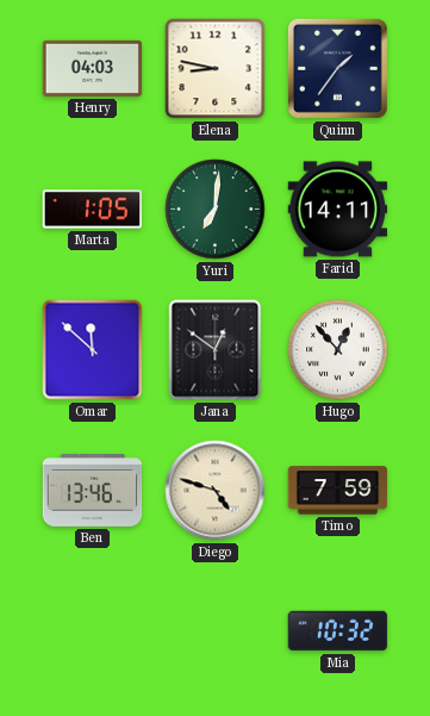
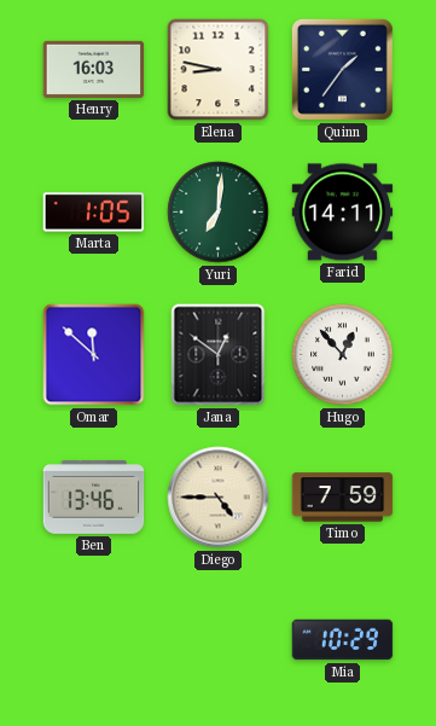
Henry: 04:03 -> 16:03
Diego: 4:48 -> 4:45
Mia: 10:32 -> 10:29
